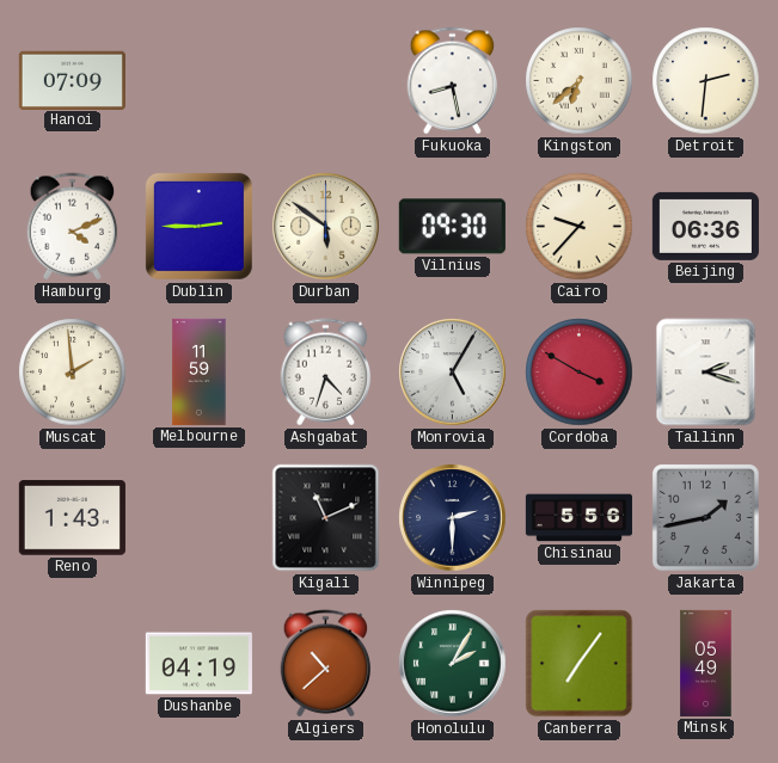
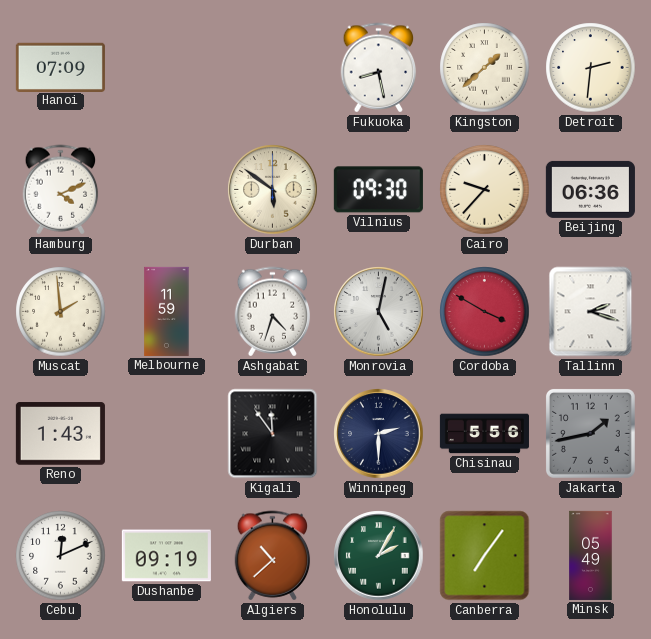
Kingston: 6:38 -> 1:38
Dublin: 2:45 -> none
Monrovia: 5:05 -> 5:02
Kigali: 11:11 -> 11:54
Cebu: none -> 12:11
Dushanbe: 04:19 -> 09:19
